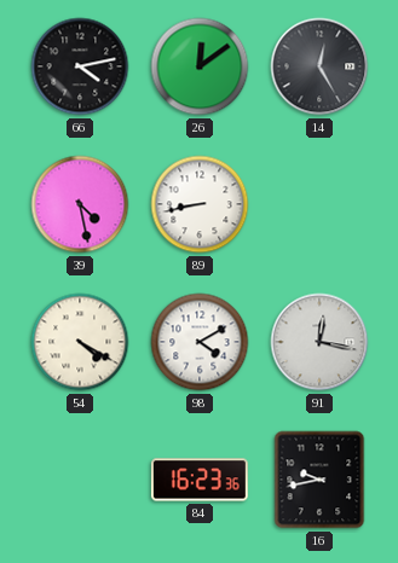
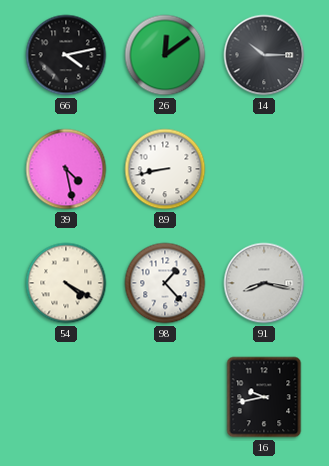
14: 12:25 -> 10:15
98: 4:10 -> 1:23
91: 12:17 -> 8:17
84: 16:23 -> none
